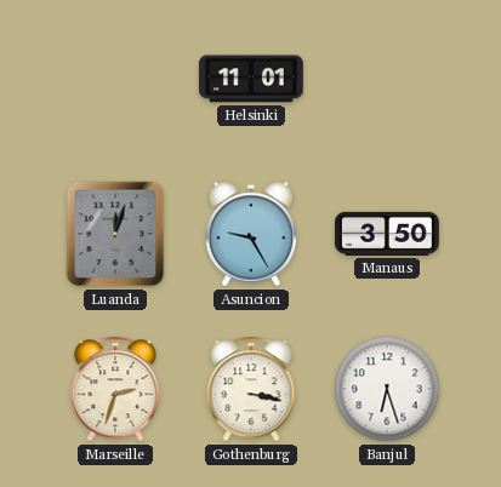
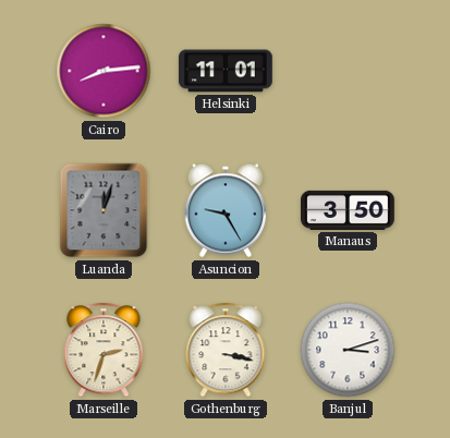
Cairo: none -> 8:14
Banjul: 6:27 -> 3:12
